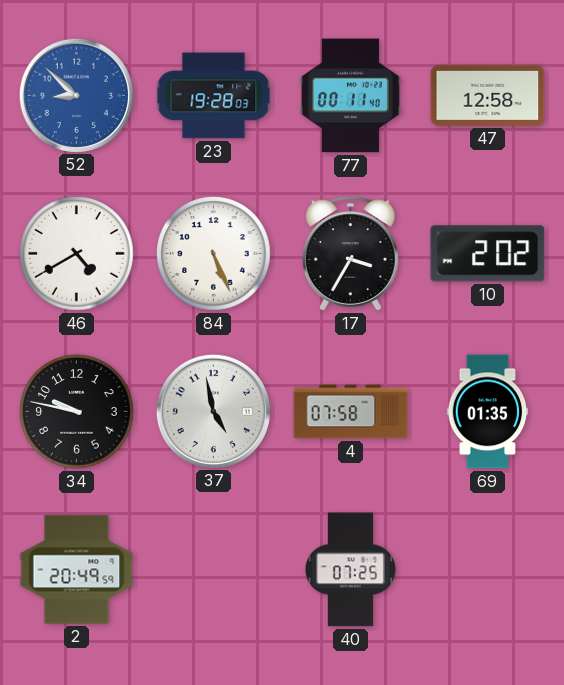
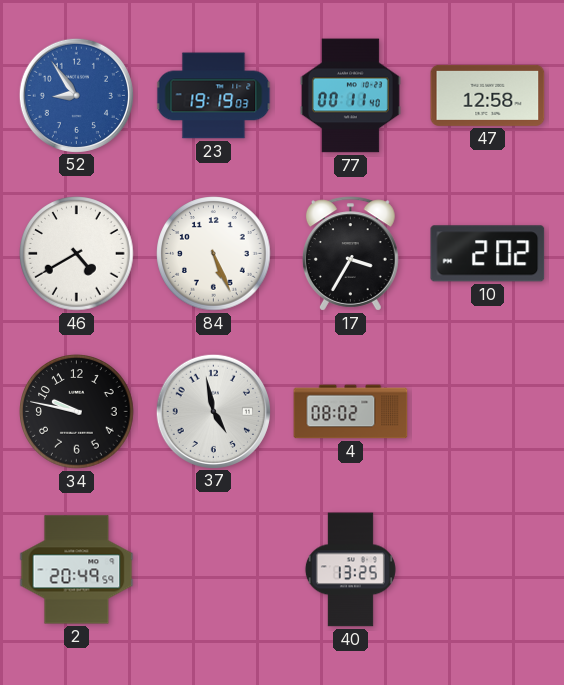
52: 8:52 -> 8:54
23: 19:28 -> 19:19
4: 07:58 -> 08:02
69: 01:35 -> none
40: 07:25 -> 13:25
